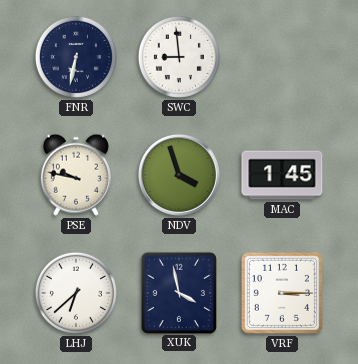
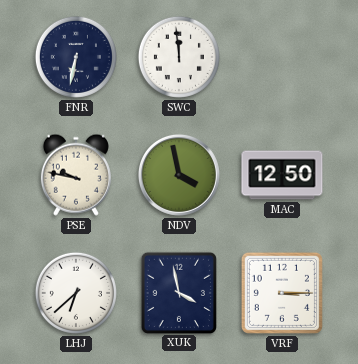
SWC: 8:59 -> 11:59
NDV: 3:57 -> 3:58
MAC: 1:45 -> 12:50
